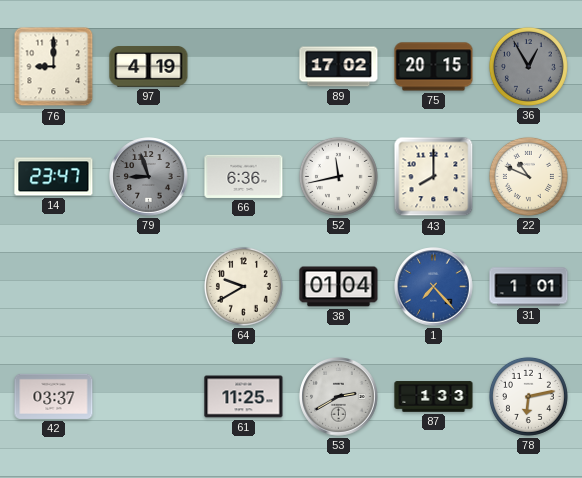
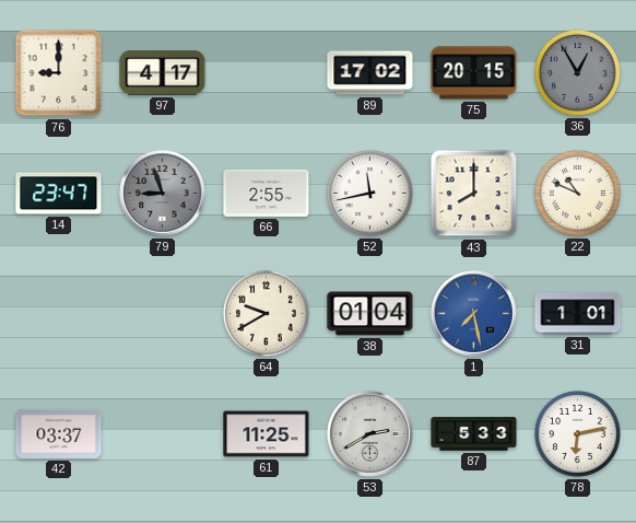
97: 4:19 -> 4:17
66: 6:36 -> 2:55
1: 7:23 -> 7:28
87: 1:33 -> 5:33
